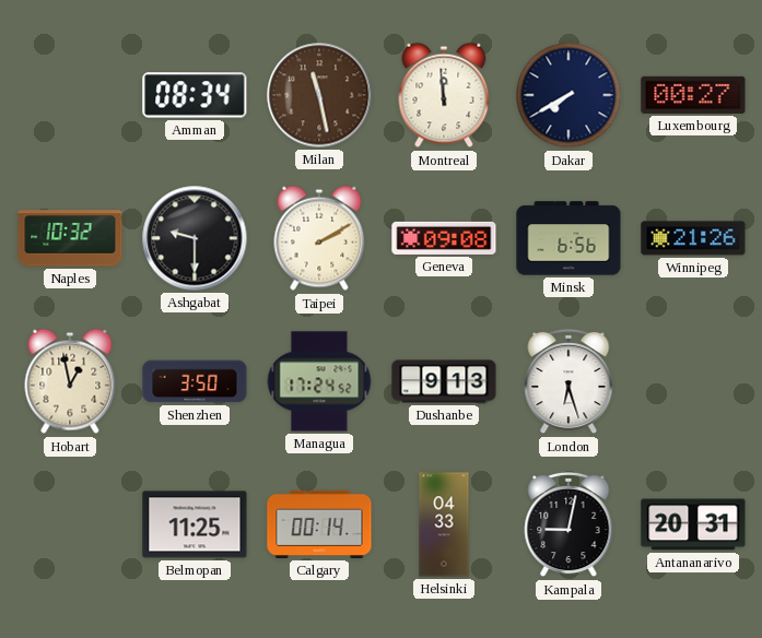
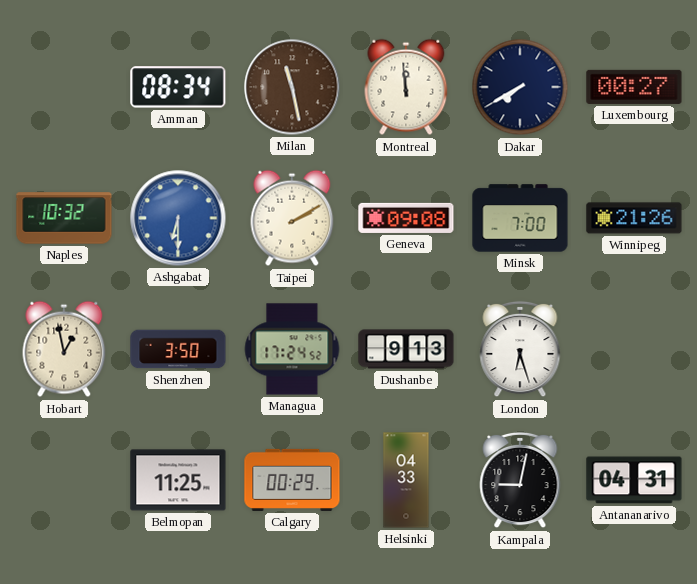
Ashgabat: 9:30 -> 6:30
Ashgabat dial: black -> blue
Minsk: 6:56 -> 7:00
Calgary: 00:14 -> 00:29
Antananarivo: 20:31 -> 04:31
